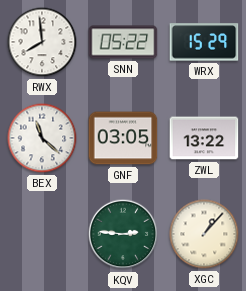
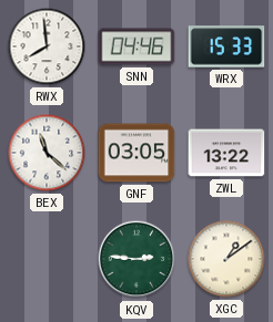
SNN: 05:22 -> 04:46
WRX: 15:29 -> 15:33
XGC: 1:07 -> 1:09
